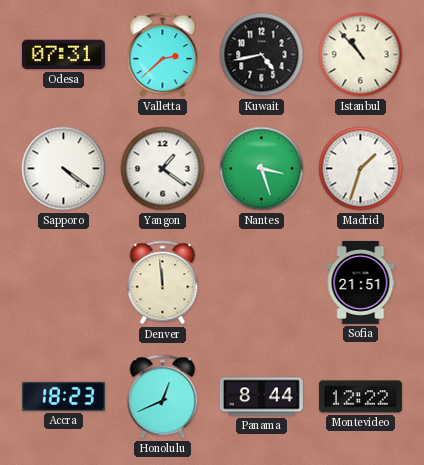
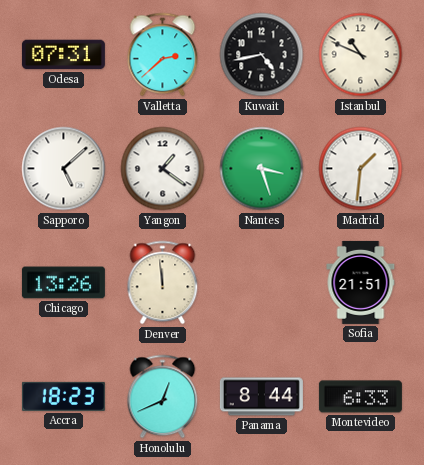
Istanbul: 10:53 -> 10:49
Sapporo: 4:21 -> 5:08
Madrid: 1:33 -> 1:31
Chicago: none -> 13:26
Montevideo: 12:22 -> 6:33
